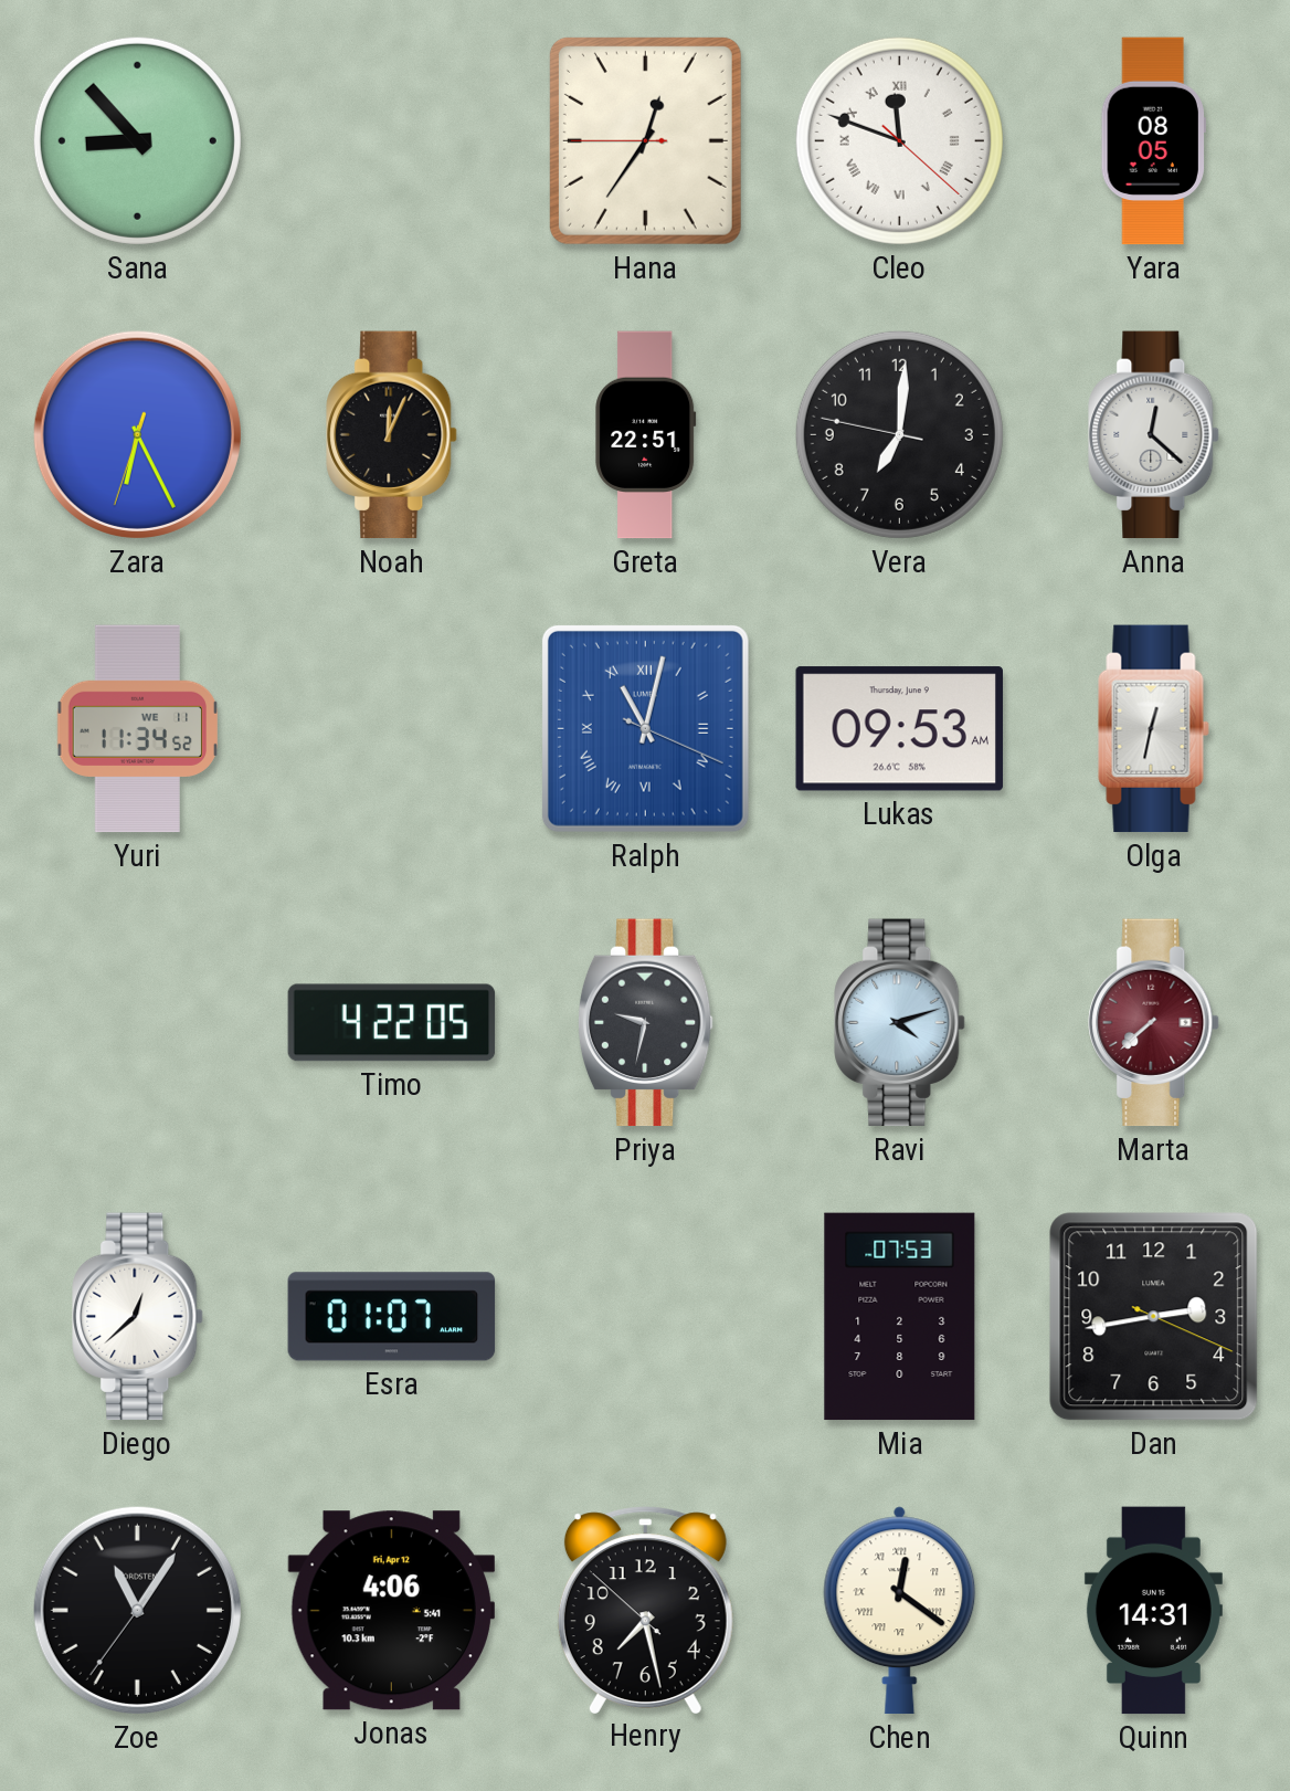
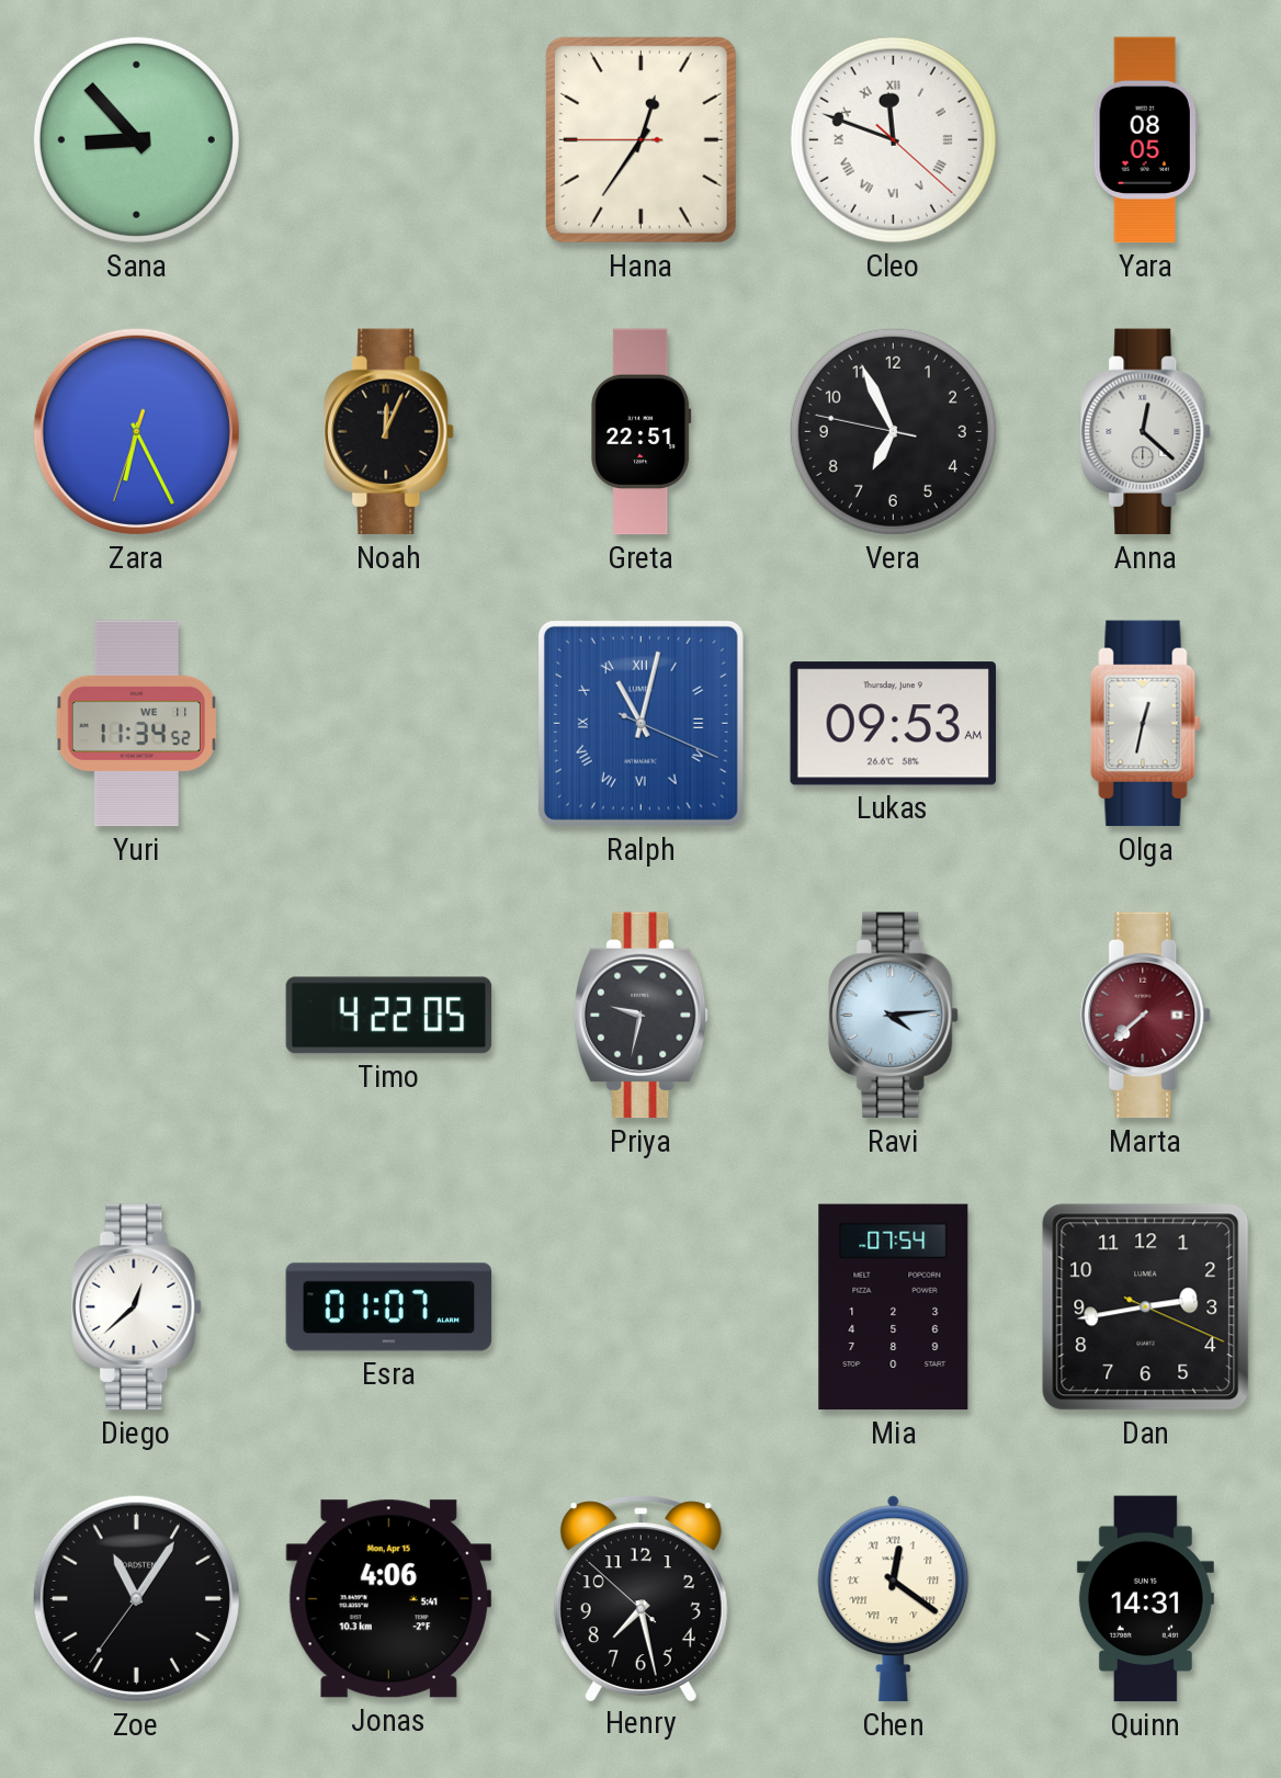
Vera: 7:00 -> 6:55
Ravi: 4:12 -> 4:14
Mia: 07:53 -> 07:54
Jonas date: Fri, Apr 12 -> Mon, Apr 15
